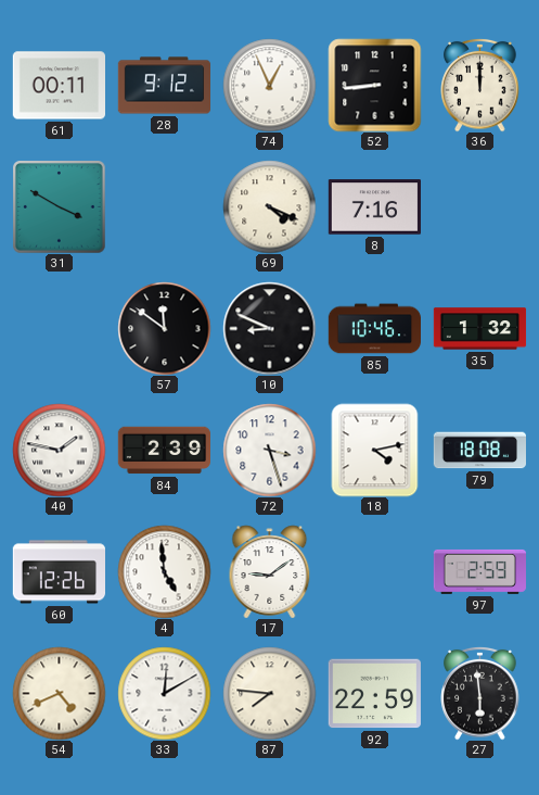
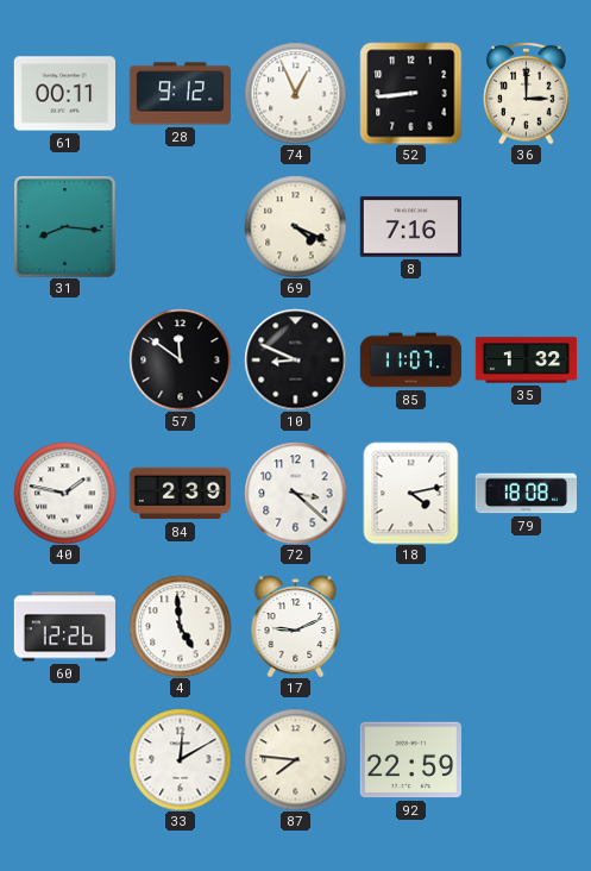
36: 12:00 -> 3:00
31: 3:50 -> 8:16
85: 10:46 -> 11:07
72: 3:27 -> 3:22
17: 9:09 -> 9:11
97: 2:59 -> none
54: 4:41 -> none
27: 5:59 -> none
